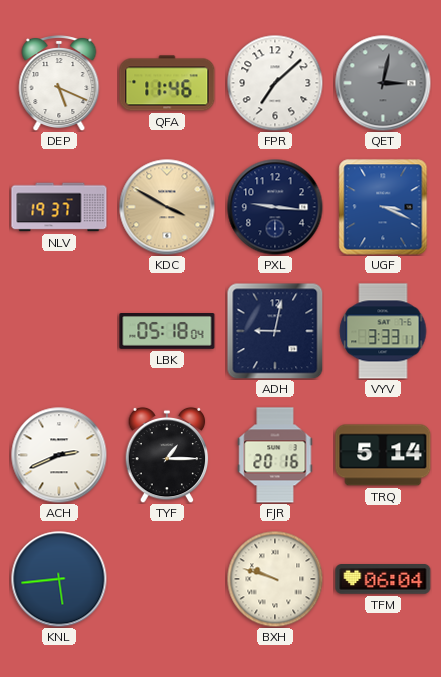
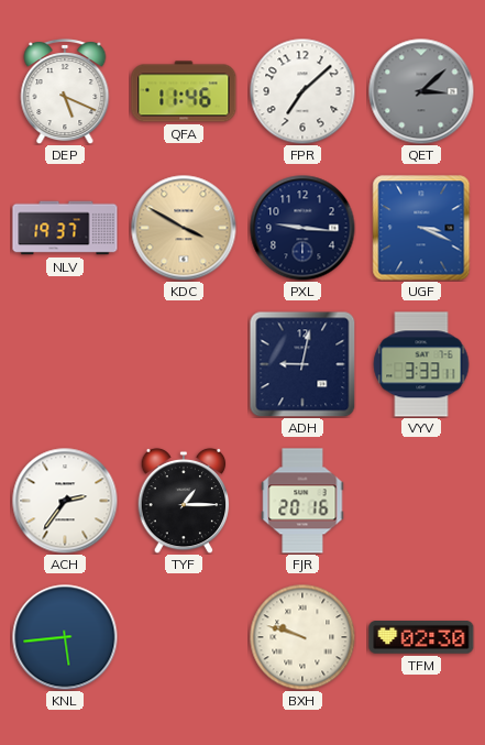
QET: 3:02 -> 3:08
LBK: 05:18 -> none
ACH: 2:41 -> 2:36
TRQ: 5:14 -> none
TFM: 06:04 -> 02:30
